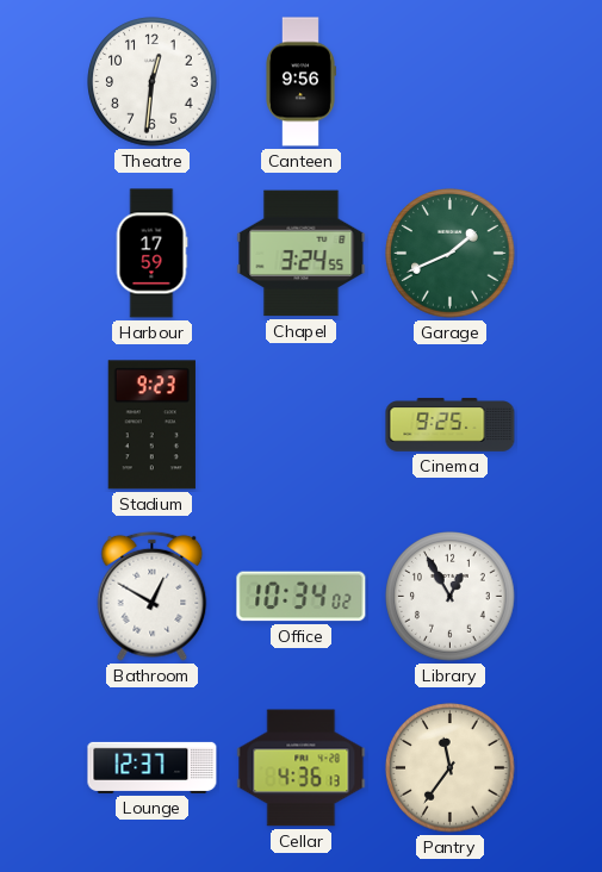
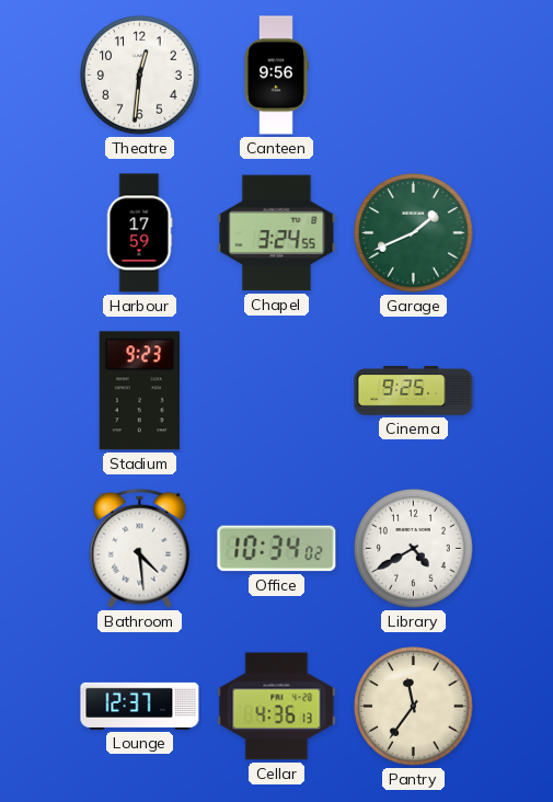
Bathroom: 12:50 -> 4:29
Library: 12:55 -> 4:40
